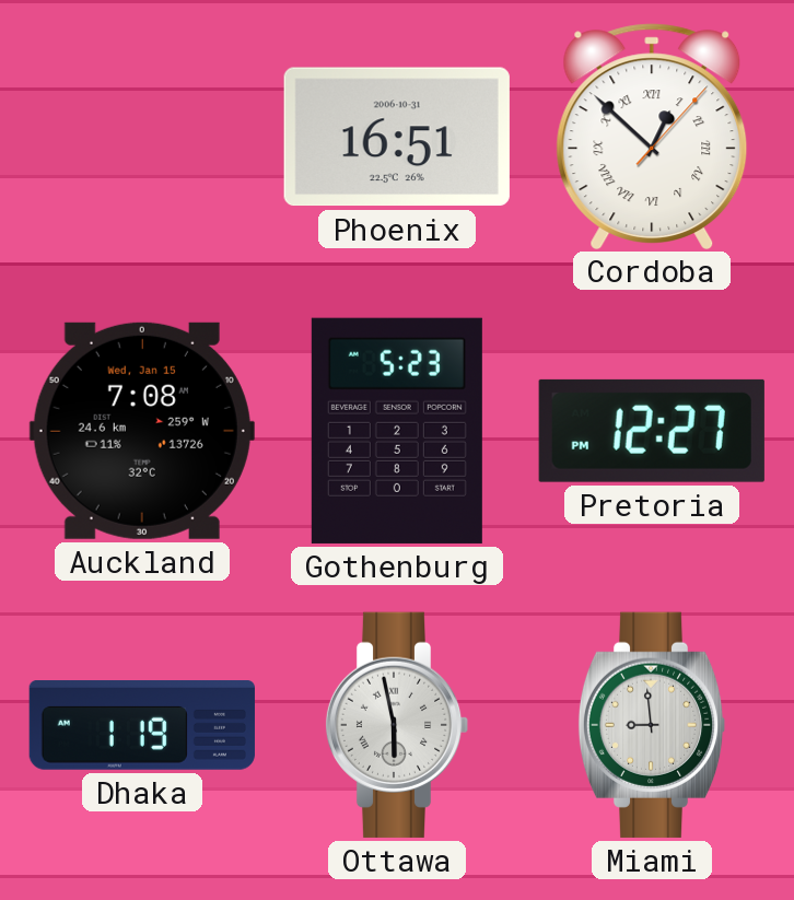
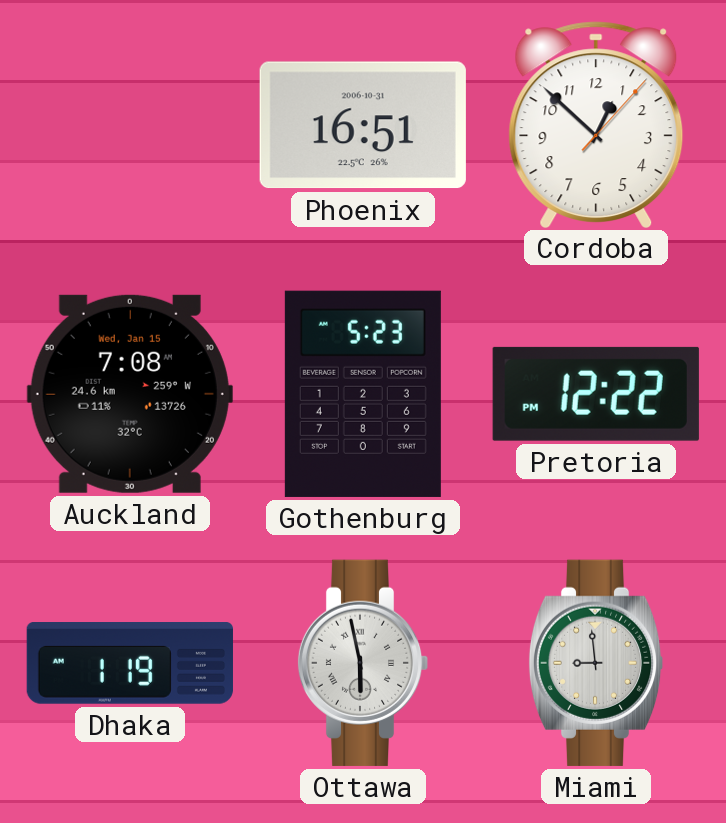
Cordoba numerals: Roman -> Arabic
Pretoria: 12:27 -> 12:22
